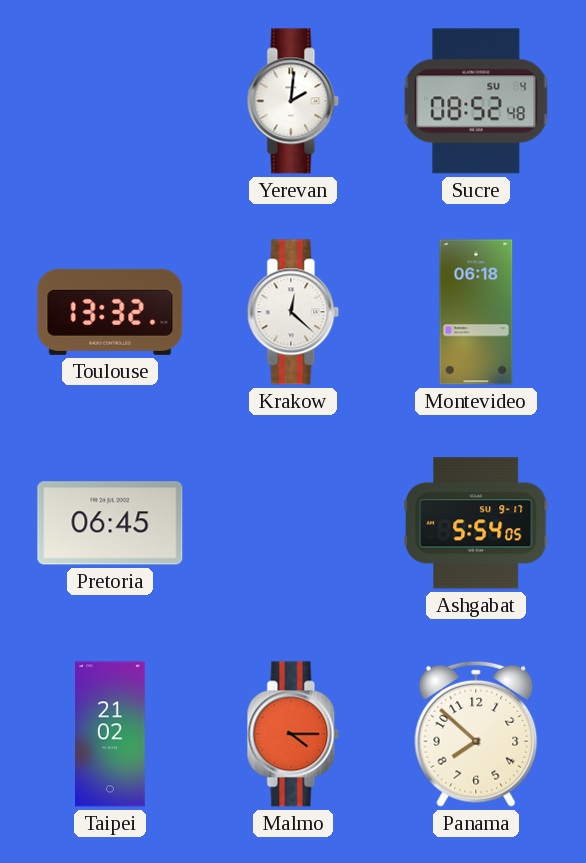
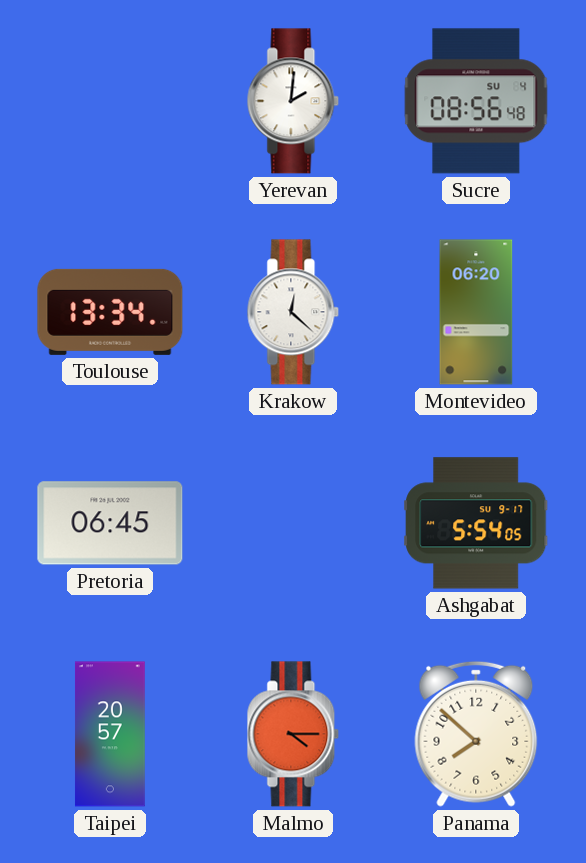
Sucre: 08:52 -> 08:56
Toulouse: 13:32 -> 13:34
Montevideo: 06:18 -> 06:20
Taipei: 21:02 -> 20:57
